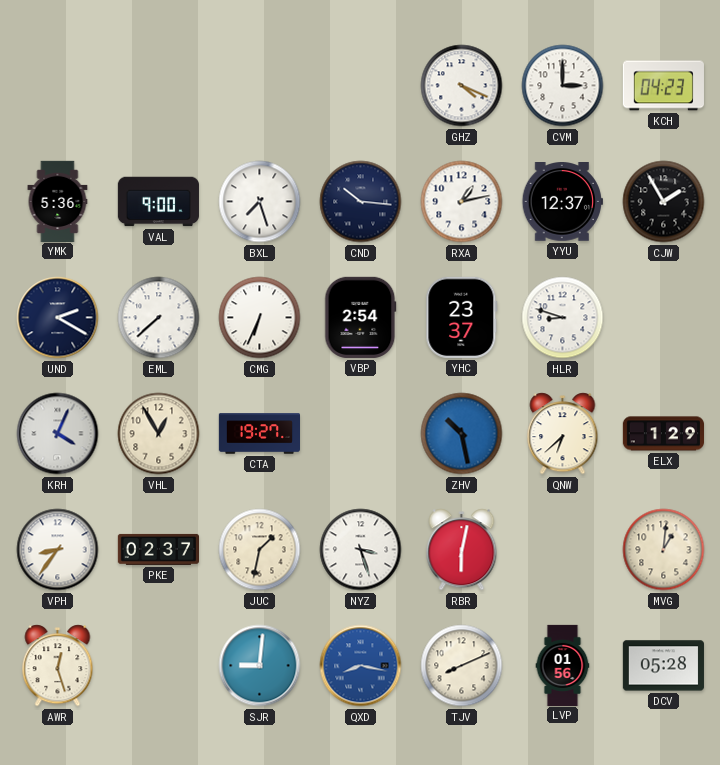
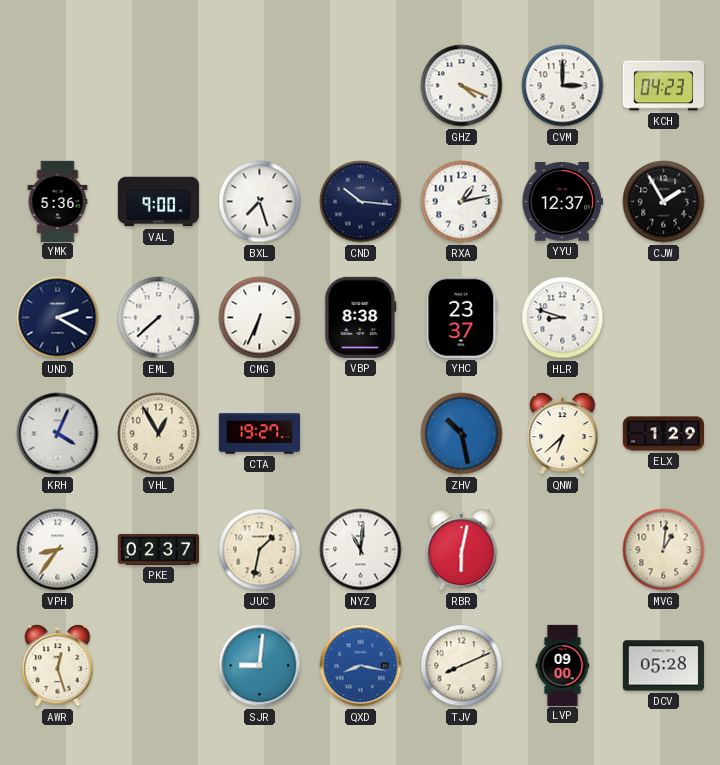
VBP: 2:54 -> 8:38
NYZ: 3:27 -> 11:01
LVP: 01:56 -> 09:00
